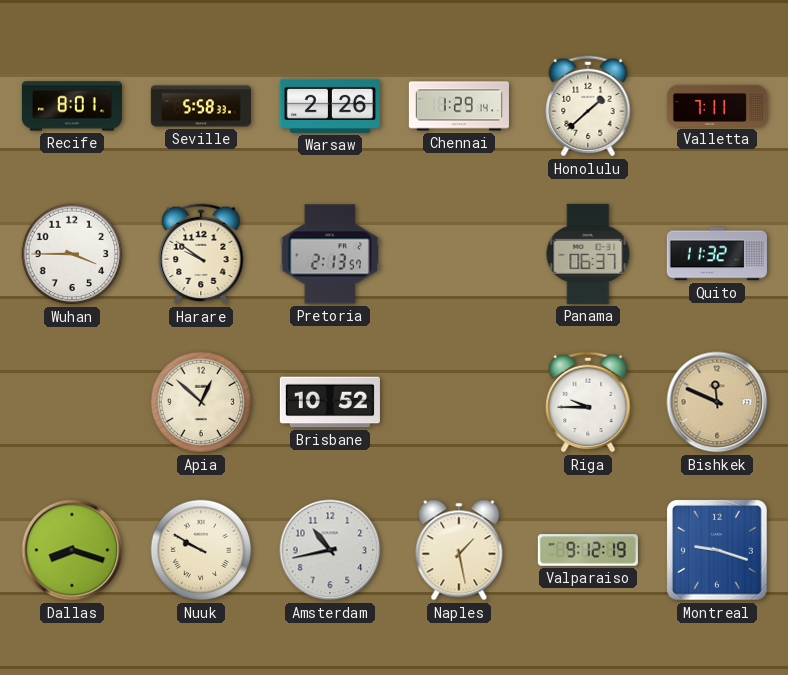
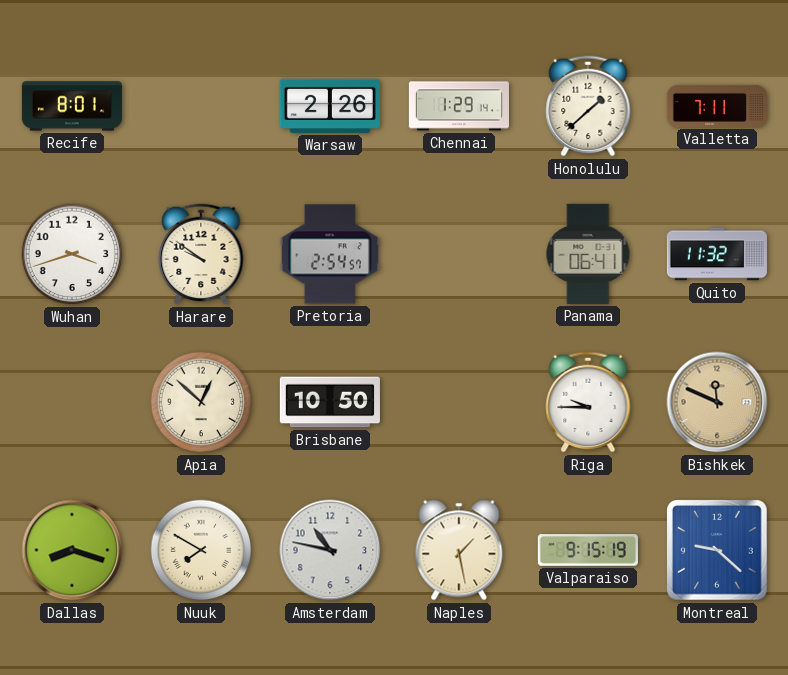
Seville: 5:58 -> none
Wuhan: 3:45 -> 3:42
Pretoria: 2:13 -> 2:54
Panama: 06:37 -> 06:41
Brisbane: 10:52 -> 10:50
Nuuk: 9:50 -> 7:50
Amsterdam: 10:43 -> 10:47
Valparaiso: 9:12 -> 9:15
Montreal: 9:18 -> 9:22
